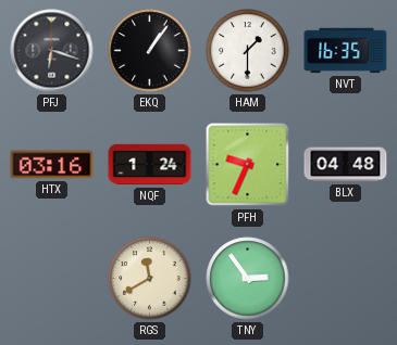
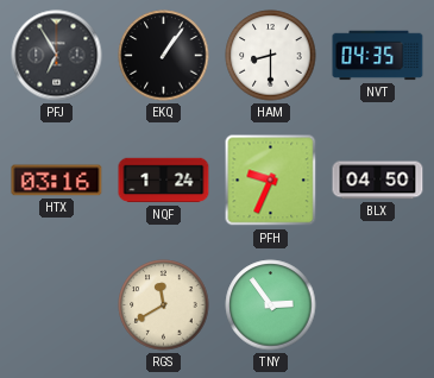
PFJ: 6:18 -> 6:55
HAM: 1:30 -> 8:30
NVT: 16:35 -> 04:35
BLX: 04:48 -> 04:50
